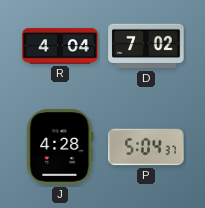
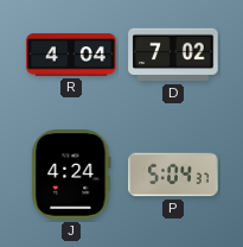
J: 4:28 -> 4:24
